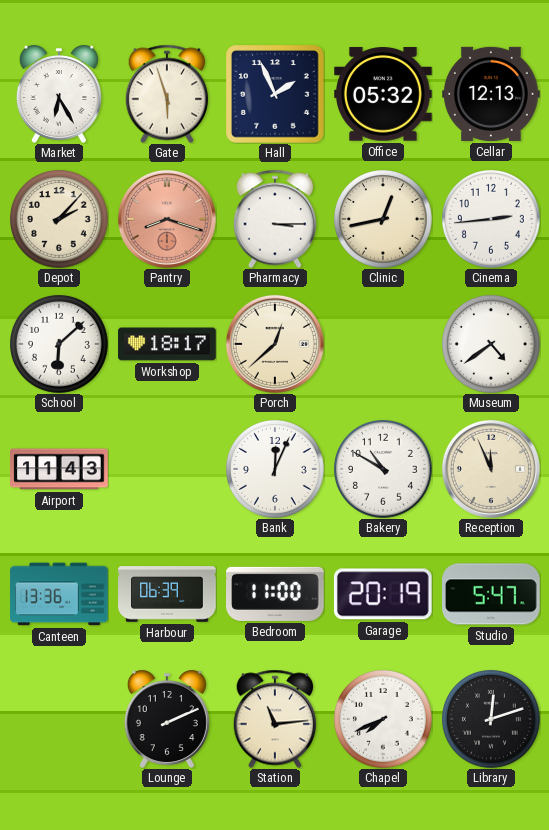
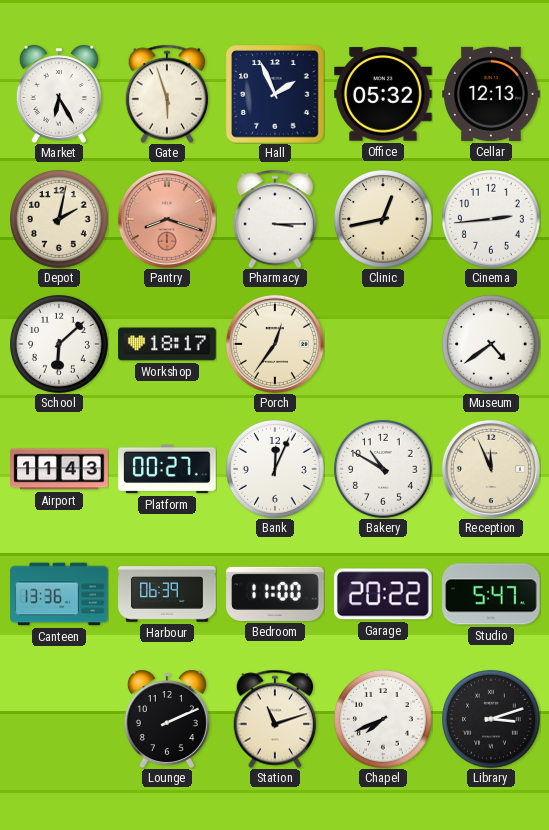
Depot: 2:07 -> 2:02
Porch: 12:38 -> 12:36
Platform: none -> 00:27
Garage: 20:19 -> 20:22
Station: 11:14 -> 11:12
Library: 12:12 -> 3:12
